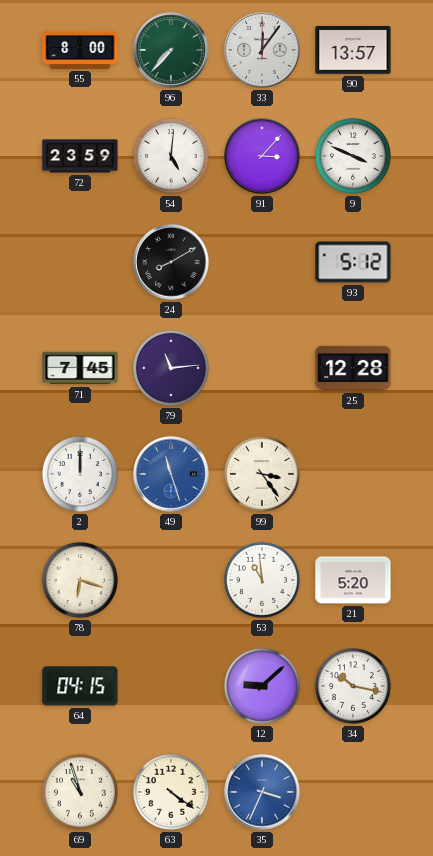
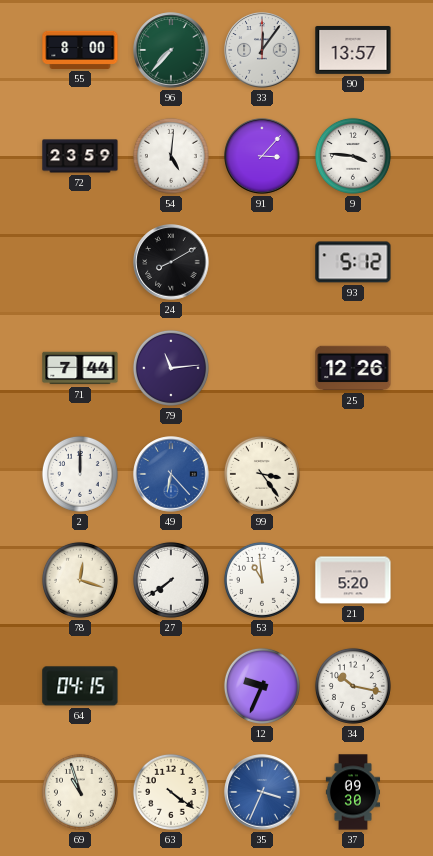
9: 3:49 -> 3:46
71: 7:45 -> 7:44
25: 12:28 -> 12:26
49: 11:27 -> 6:23
78: 6:18 -> 12:18
27: none -> 7:39
12: 9:08 -> 9:34
37: none -> 09:30
